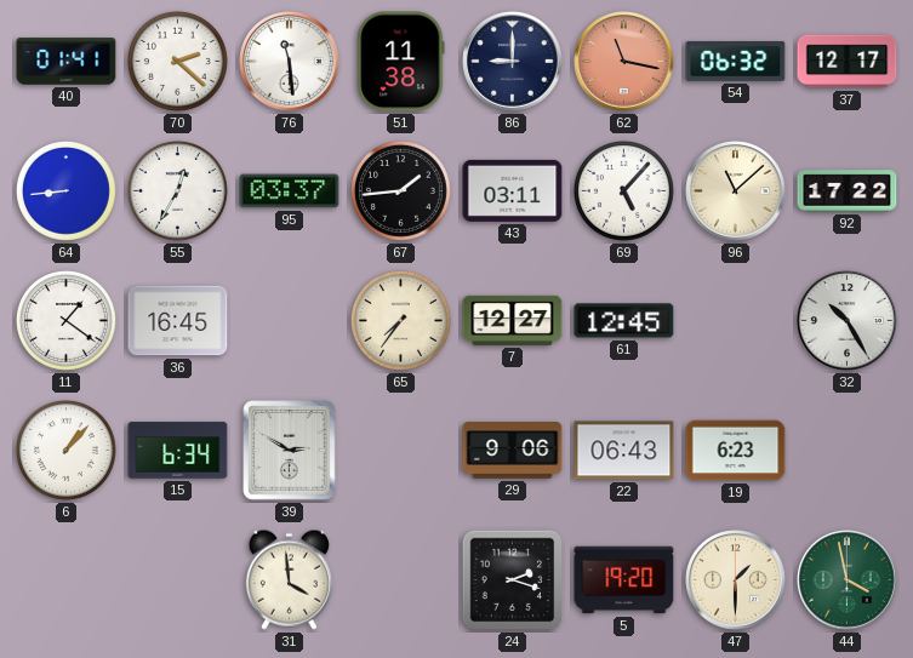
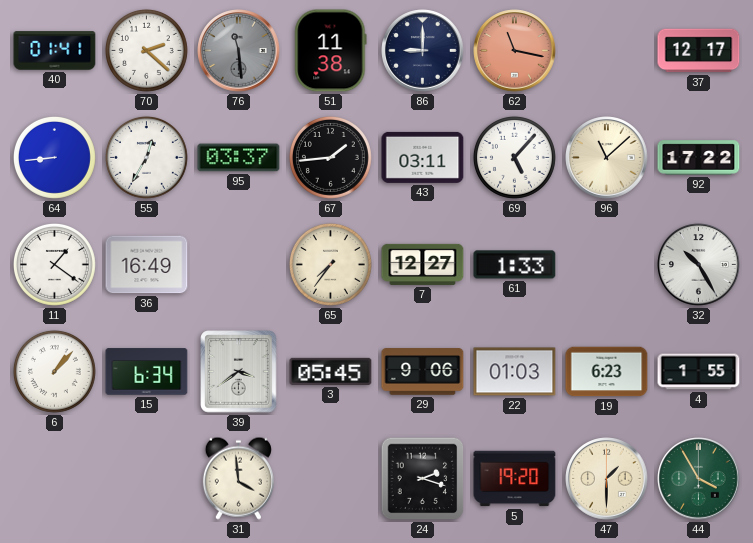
76 dial: white -> grey
54: 06:32 -> none
36: 16:45 -> 16:49
61: 12:45 -> 1:33
39: 2:50 -> 3:39
3: none -> 05:45
22: 06:43 -> 01:03
4: none -> 1:55
44: 3:58 -> 3:55
